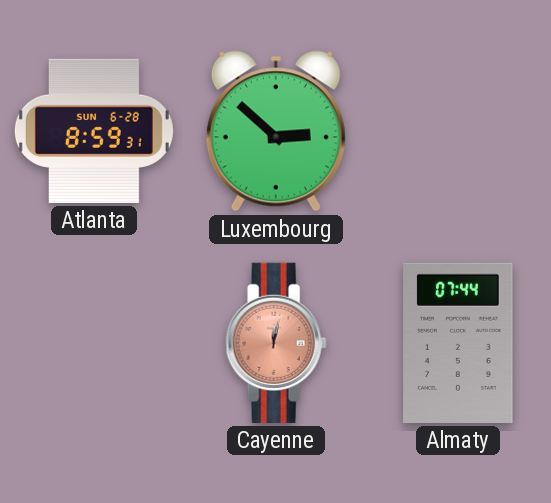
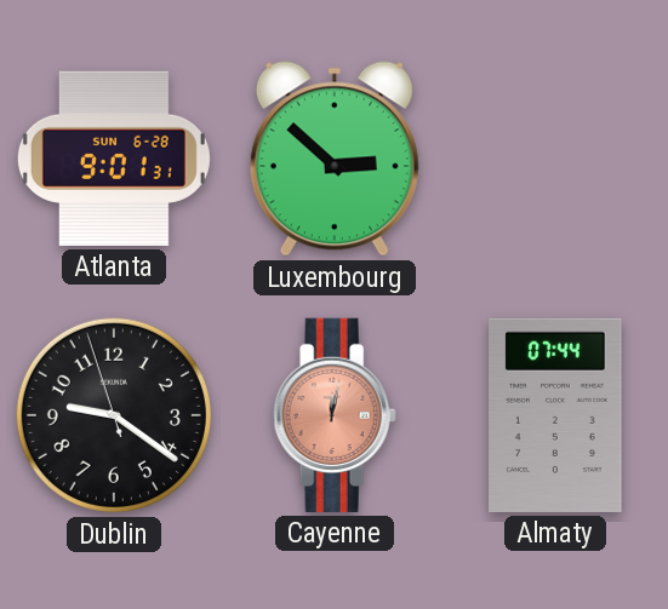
Atlanta: 8:59 -> 9:01
Dublin: none -> 9:20
